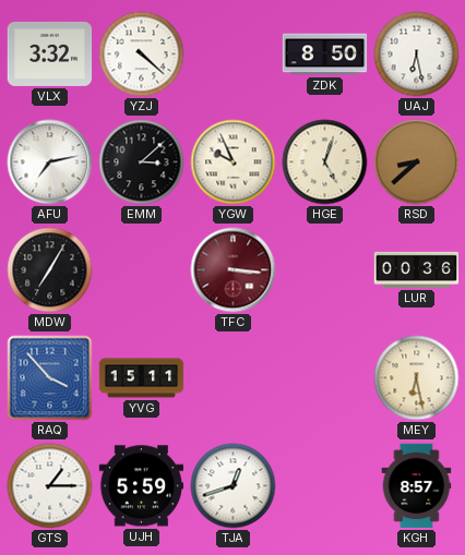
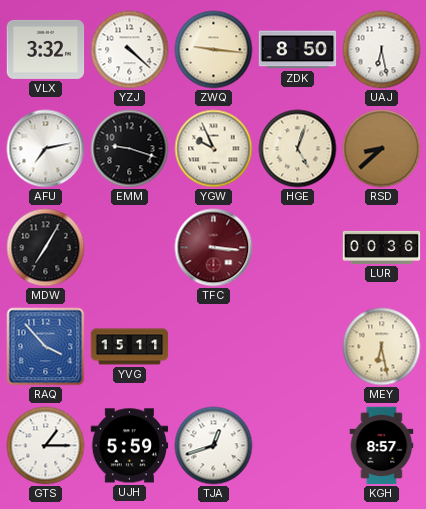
ZWQ: none -> 9:16
EMM: 3:08 -> 9:18
